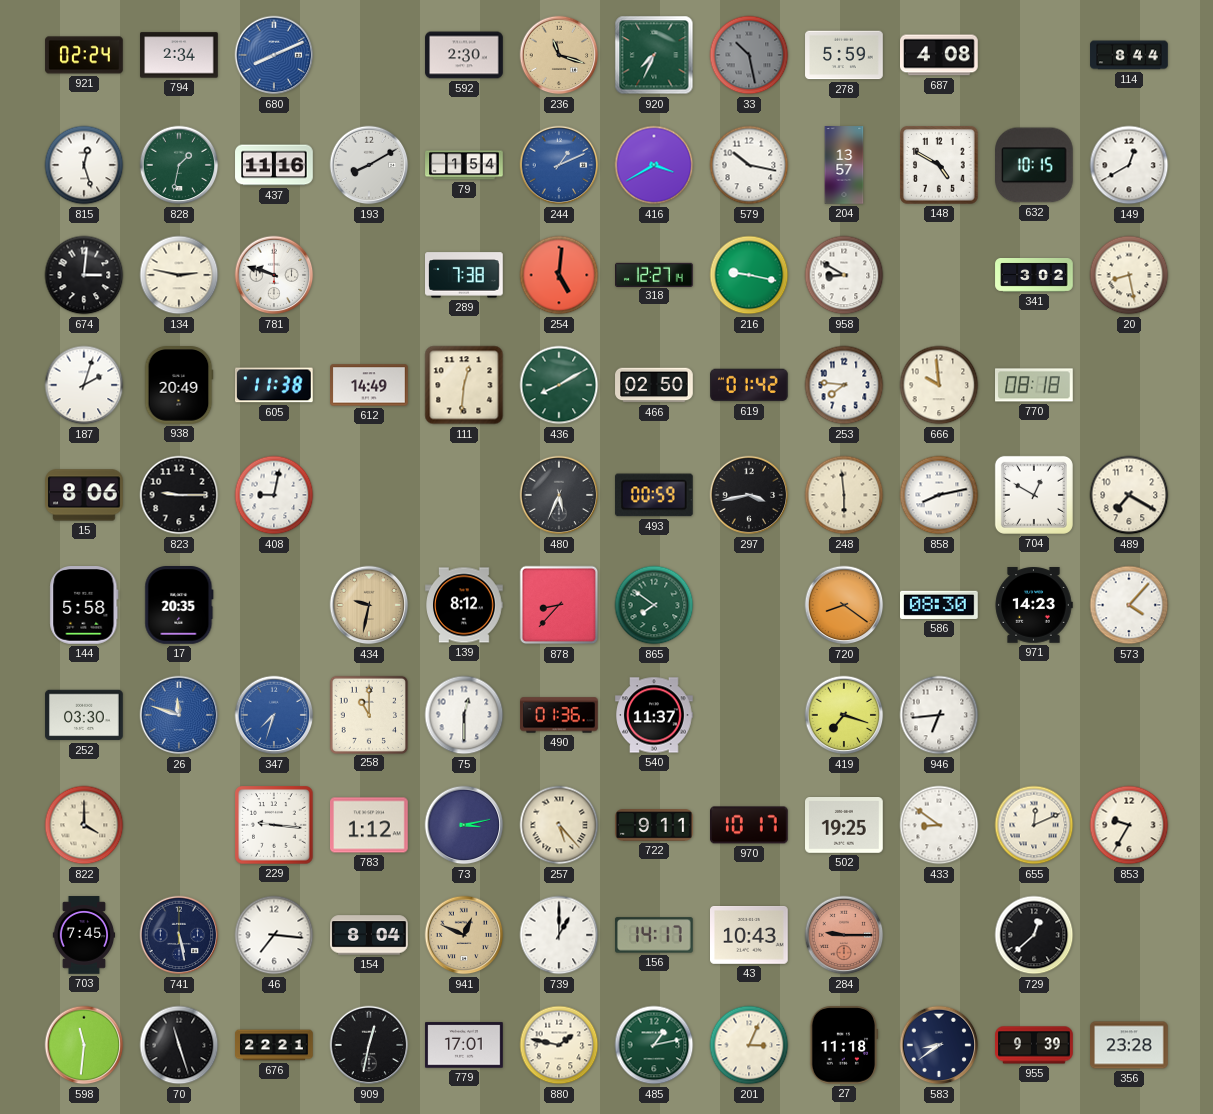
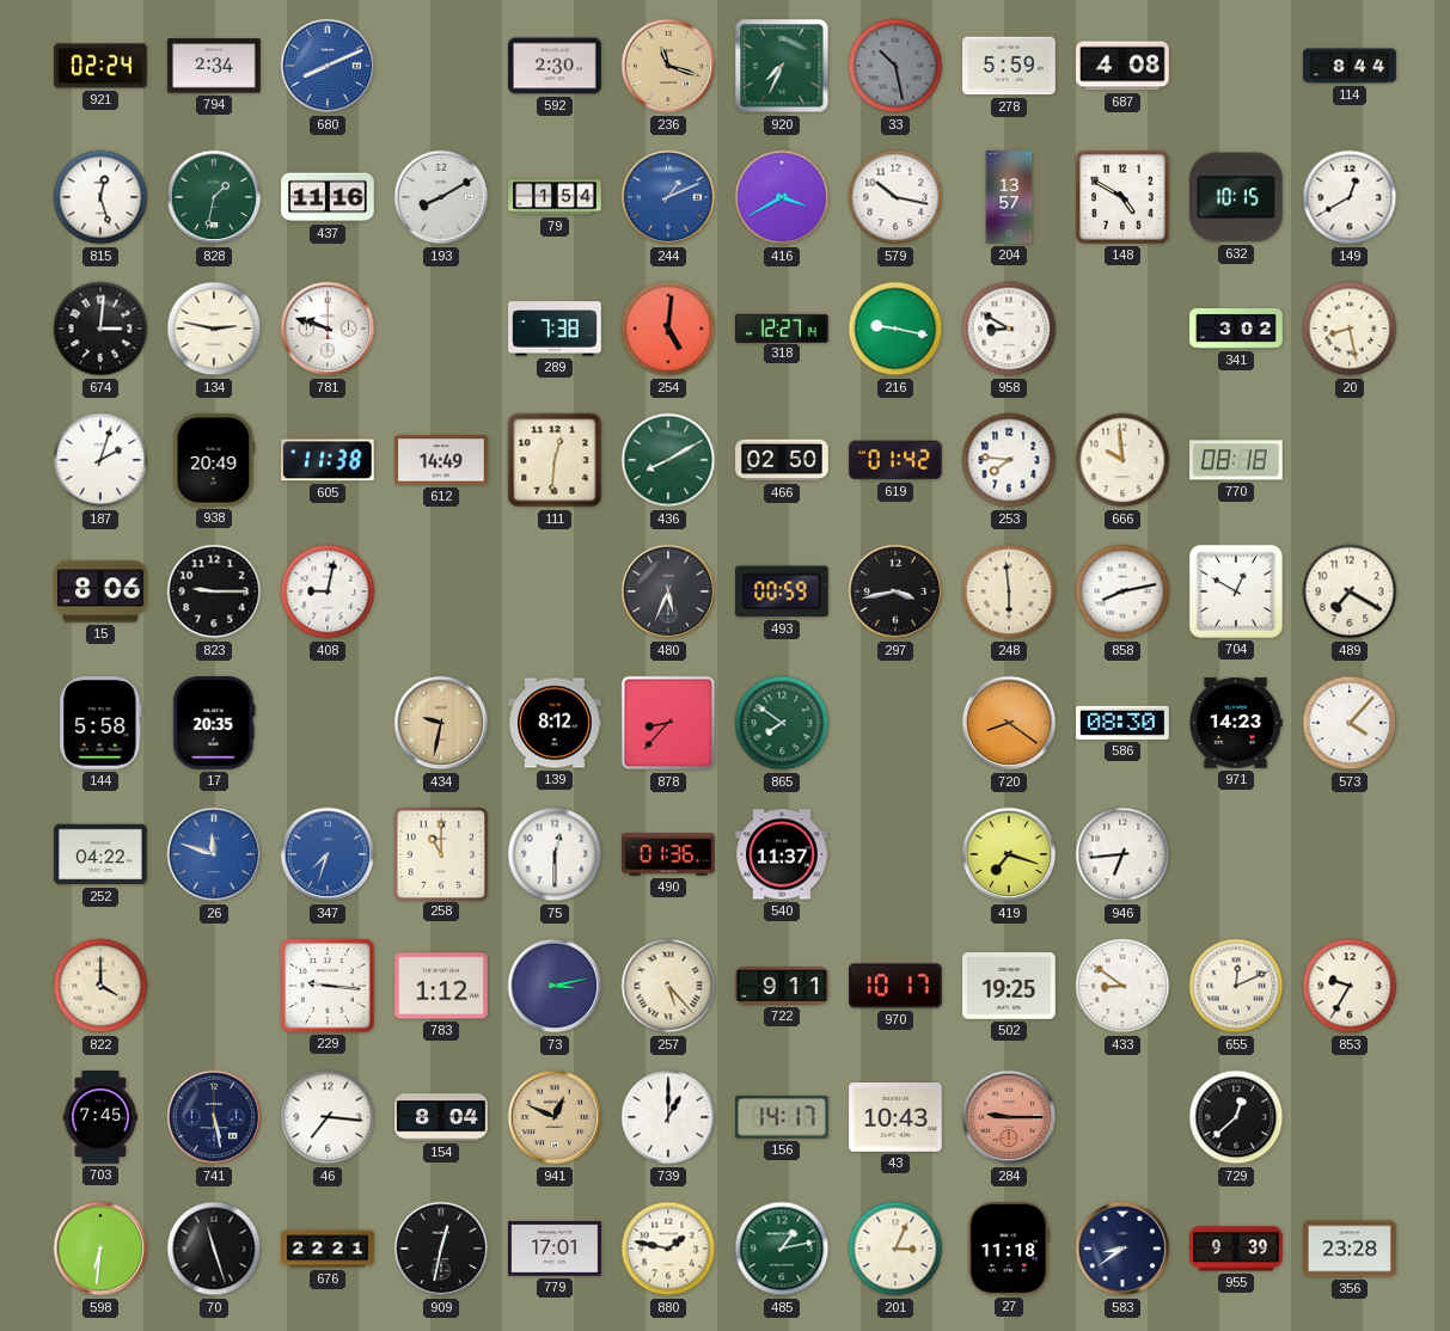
252: 03:30 -> 04:22
598: 11:31 -> 6:31
